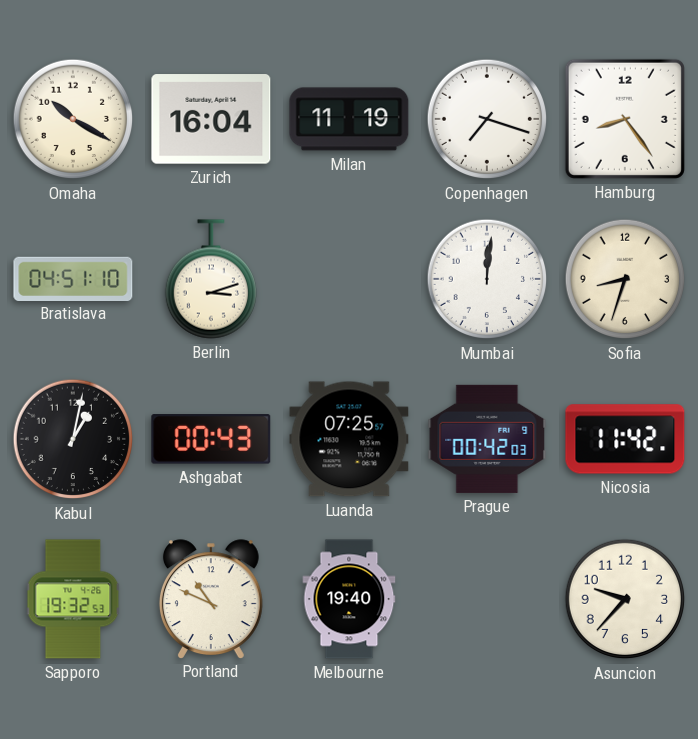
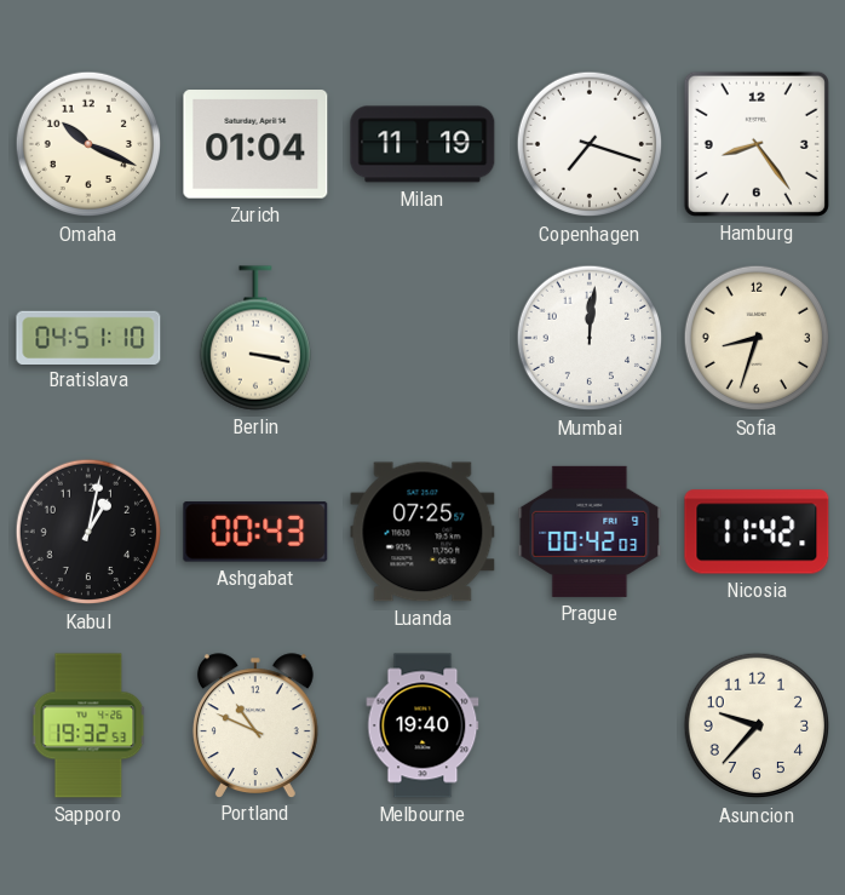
Omaha: 10:20 -> 10:19
Zurich: 16:04 -> 01:04
Berlin: 3:12 -> 3:17
